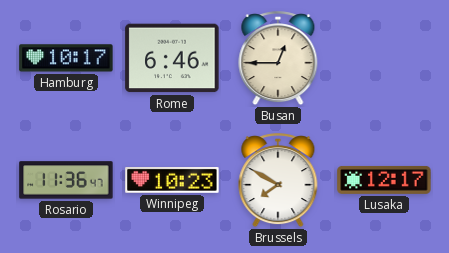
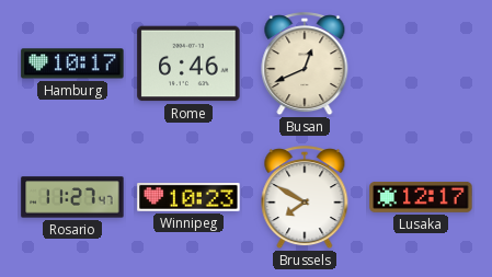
Busan: 12:45 -> 12:41
Rosario: 11:36 -> 11:27
